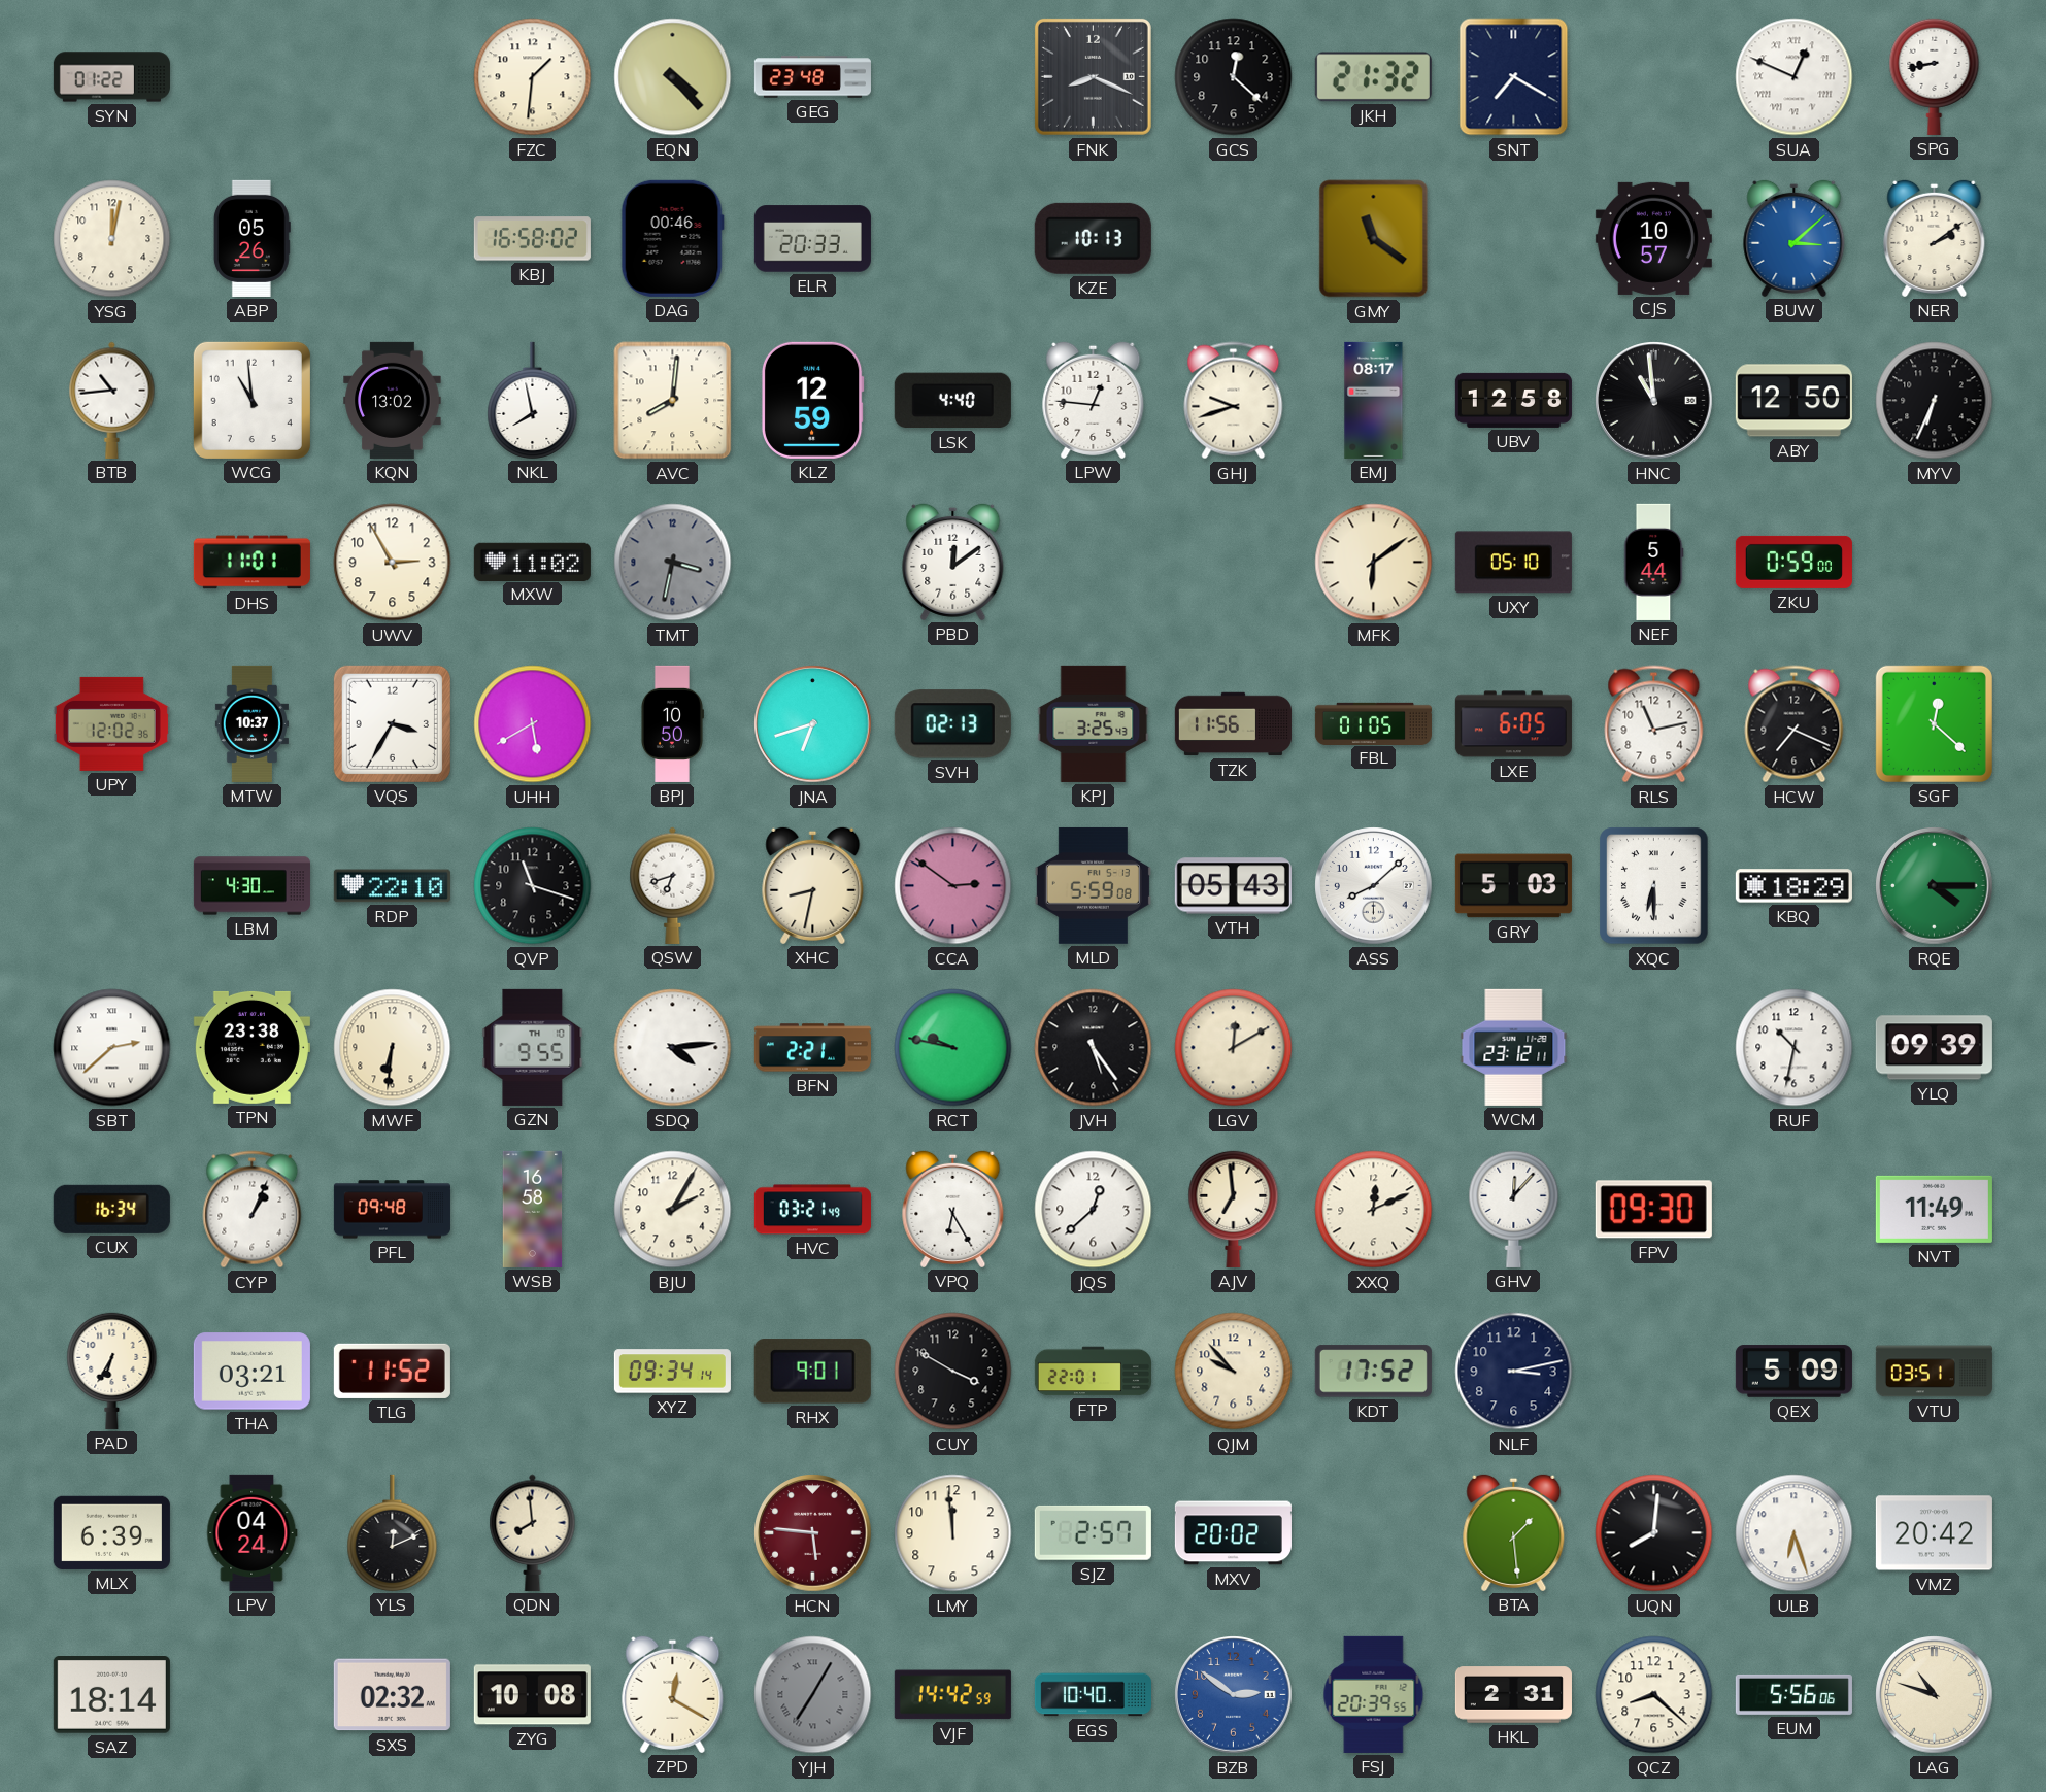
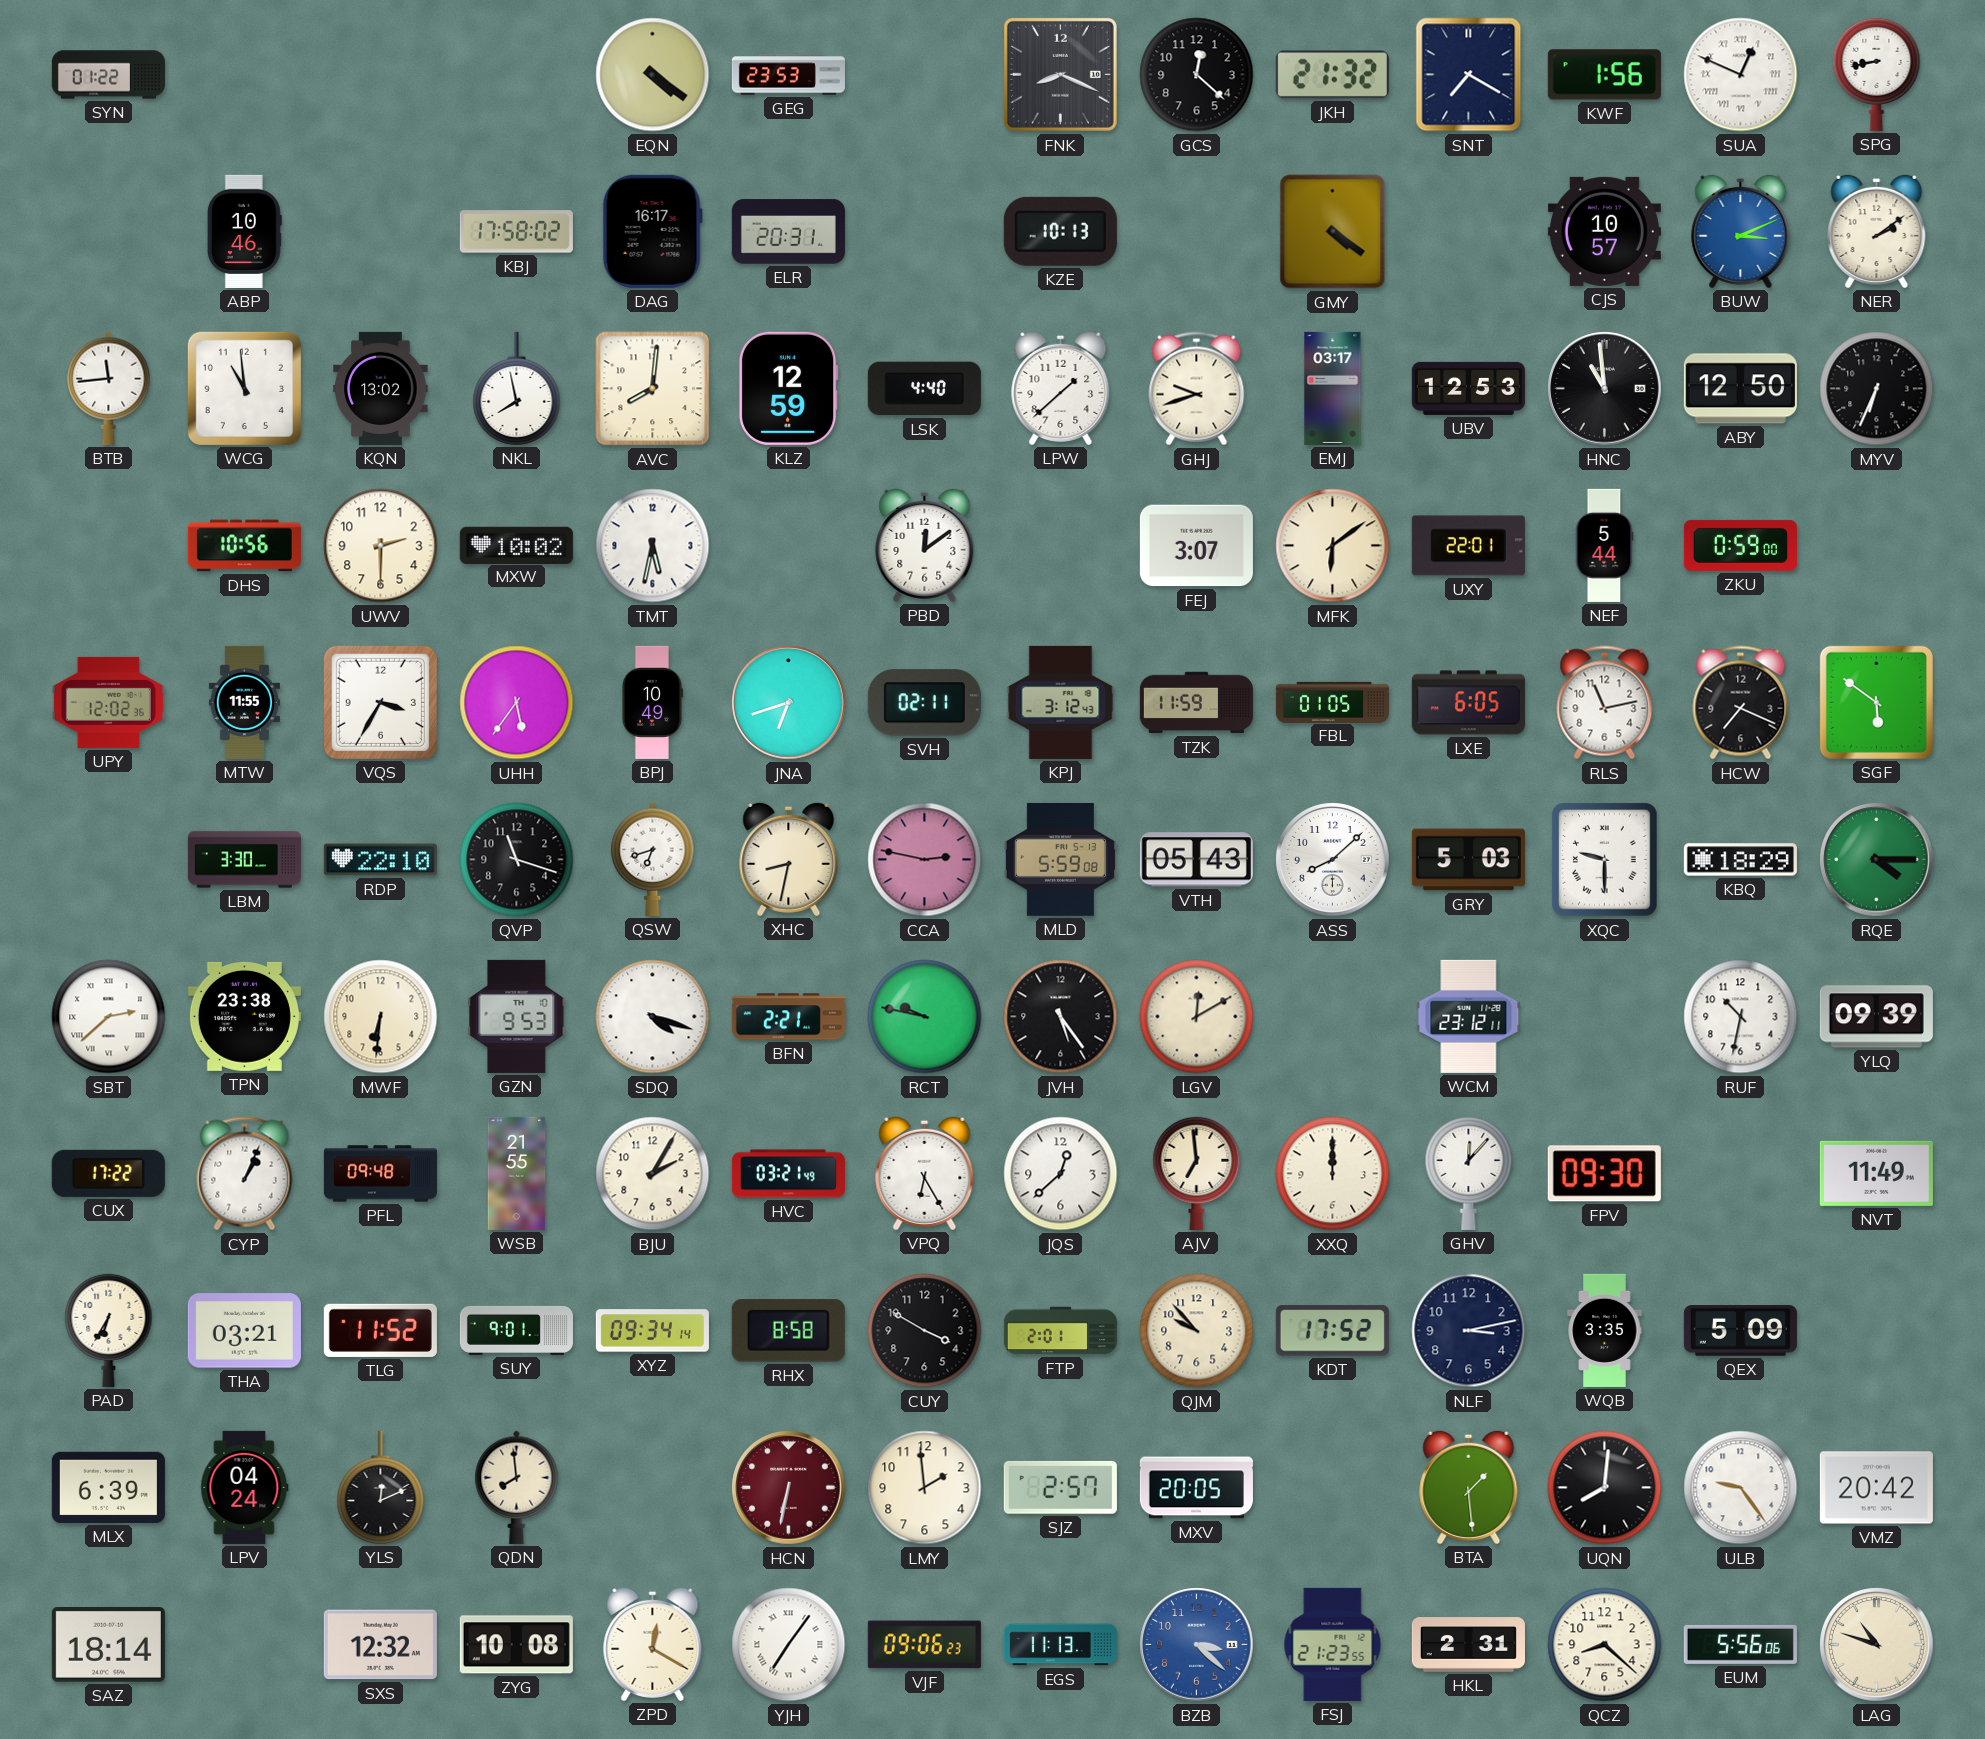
FZC: 1:31 -> none
EQN: 4:23 -> 4:21
GEG: 23:48 -> 23:53
KWF: none -> 1:56
YSG: 12:02 -> none
ABP: 05:26 -> 10:46
KBJ: 16:58 -> 17:58
DAG: 00:46 -> 16:17
ELR: 20:33 -> 20:31
GMY: 11:21 -> 4:21
BUW: 3:08 -> 3:11
BTB: 10:44 -> 11:44
LPW: 12:46 -> 1:38
EMJ: 08:17 -> 03:17
UBV: 12:58 -> 12:53
DHS: 11:01 -> 10:56
UWV: 2:55 -> 2:30
MXW: 11:02 -> 10:02
TMT: 3:32 -> 5:32
TMT dial: grey -> white
FEJ: none -> 3:07
UXY: 05:10 -> 22:01
MTW: 10:37 -> 11:55
UHH: 5:40 -> 5:36
BPJ: 10:50 -> 10:49
SVH: 02:13 -> 02:11
KPJ: 3:25 -> 3:12
TZK: 11:56 -> 11:59
SGF: 12:22 -> 5:51
LBM: 4:30 -> 3:30
CCA: 2:51 -> 2:47
XQC: 6:30 -> 9:30
GZN: 9:55 -> 9:53
SDQ: 4:14 -> 4:18
CUX: 16:34 -> 17:22
WSB: 16:58 -> 21:55
XXQ: 12:11 -> 12:00
SUY: none -> 9:01
RHX: 9:01 -> 8:58
FTP: 22:01 -> 2:01
WQB: none -> 3:35
VTU: 03:51 -> none
HCN: 5:46 -> 6:32
LMY: 11:59 -> 1:59
MXV: 20:02 -> 20:05
ULB: 6:27 -> 9:24
SXS: 02:32 -> 12:32
YJH: 7:05 -> 7:06
YJH dial: grey -> white
VJF: 14:42 -> 09:06
EGS: 10:40 -> 11:13
BZB: 2:51 -> 3:22
FSJ: 20:39 -> 21:23
